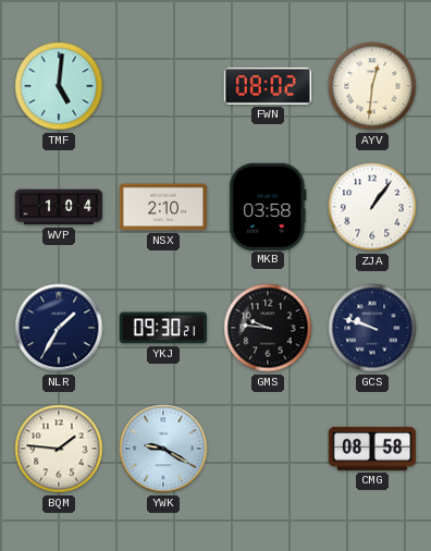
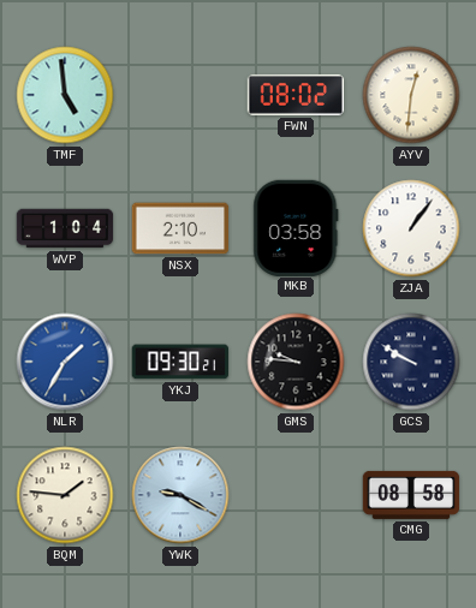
TMF: 5:01 -> 4:59
NLR dial: navy -> blue
GCS: 9:48 -> 9:50
